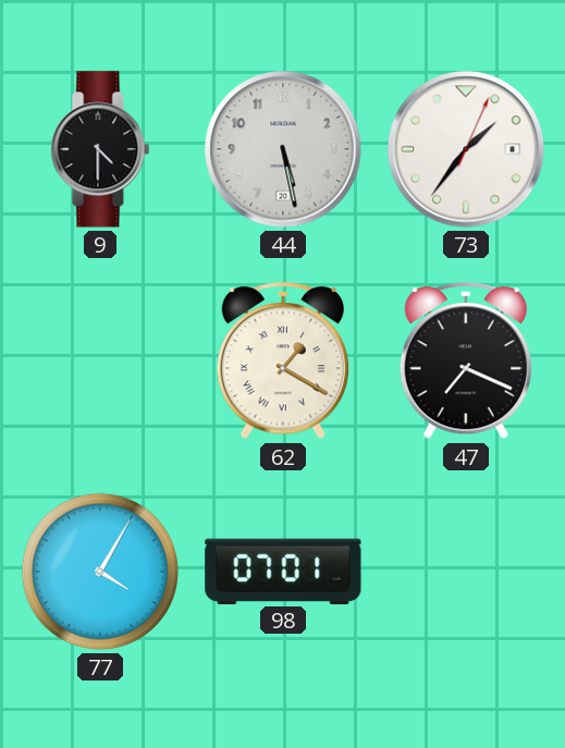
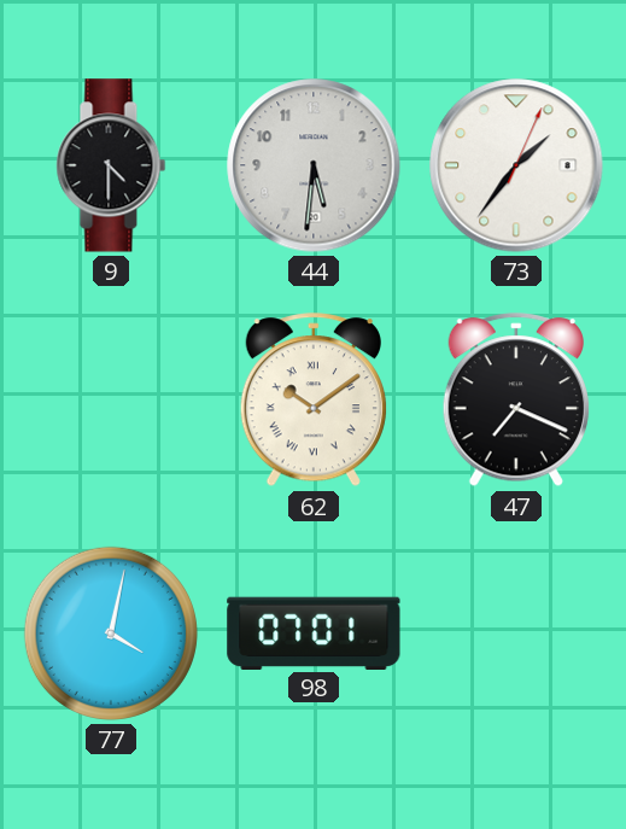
44: 5:28 -> 5:31
62: 1:20 -> 10:09
77: 4:05 -> 4:02
